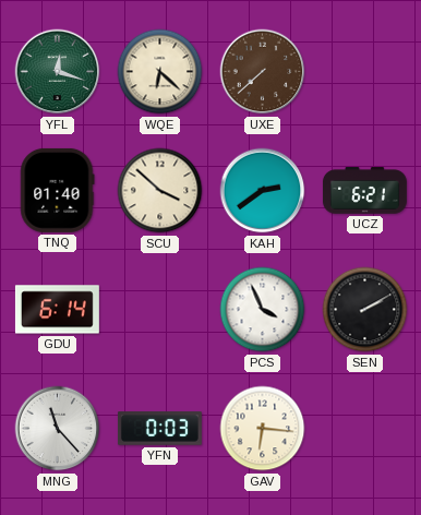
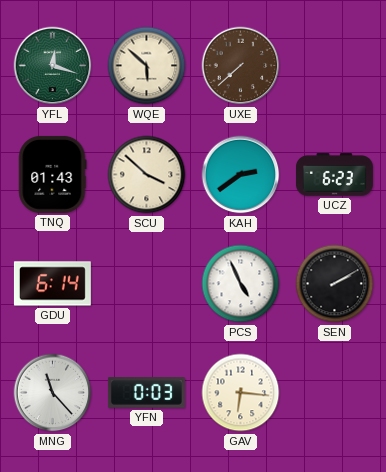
WQE: 6:22 -> 5:52
TNQ: 01:40 -> 01:43
UCZ: 6:21 -> 6:23
PCS: 3:56 -> 4:56
